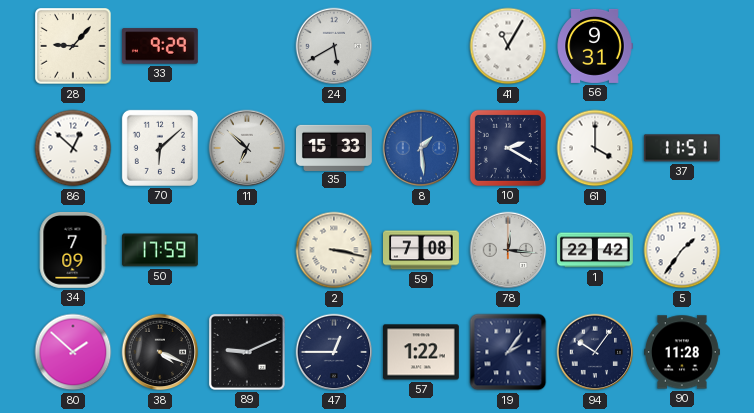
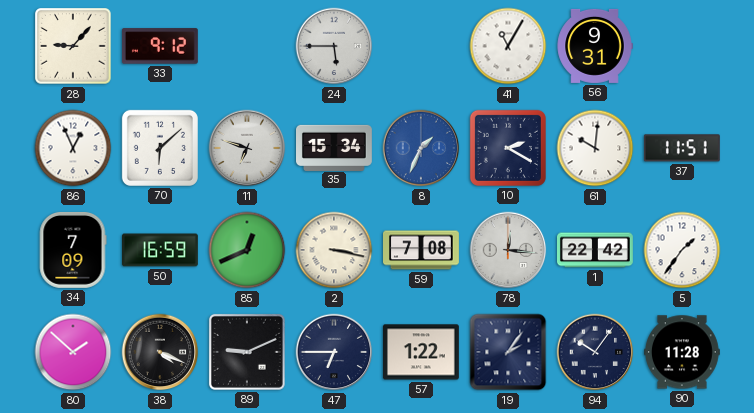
33: 9:29 -> 9:12
24: 5:40 -> 5:45
86: 12:52 -> 12:56
11: 6:52 -> 6:48
35: 15:33 -> 15:34
8: 1:29 -> 1:34
61: 4:00 -> 10:01
50: 17:59 -> 16:59
85: none -> 12:41
47: 12:45 -> 6:45
